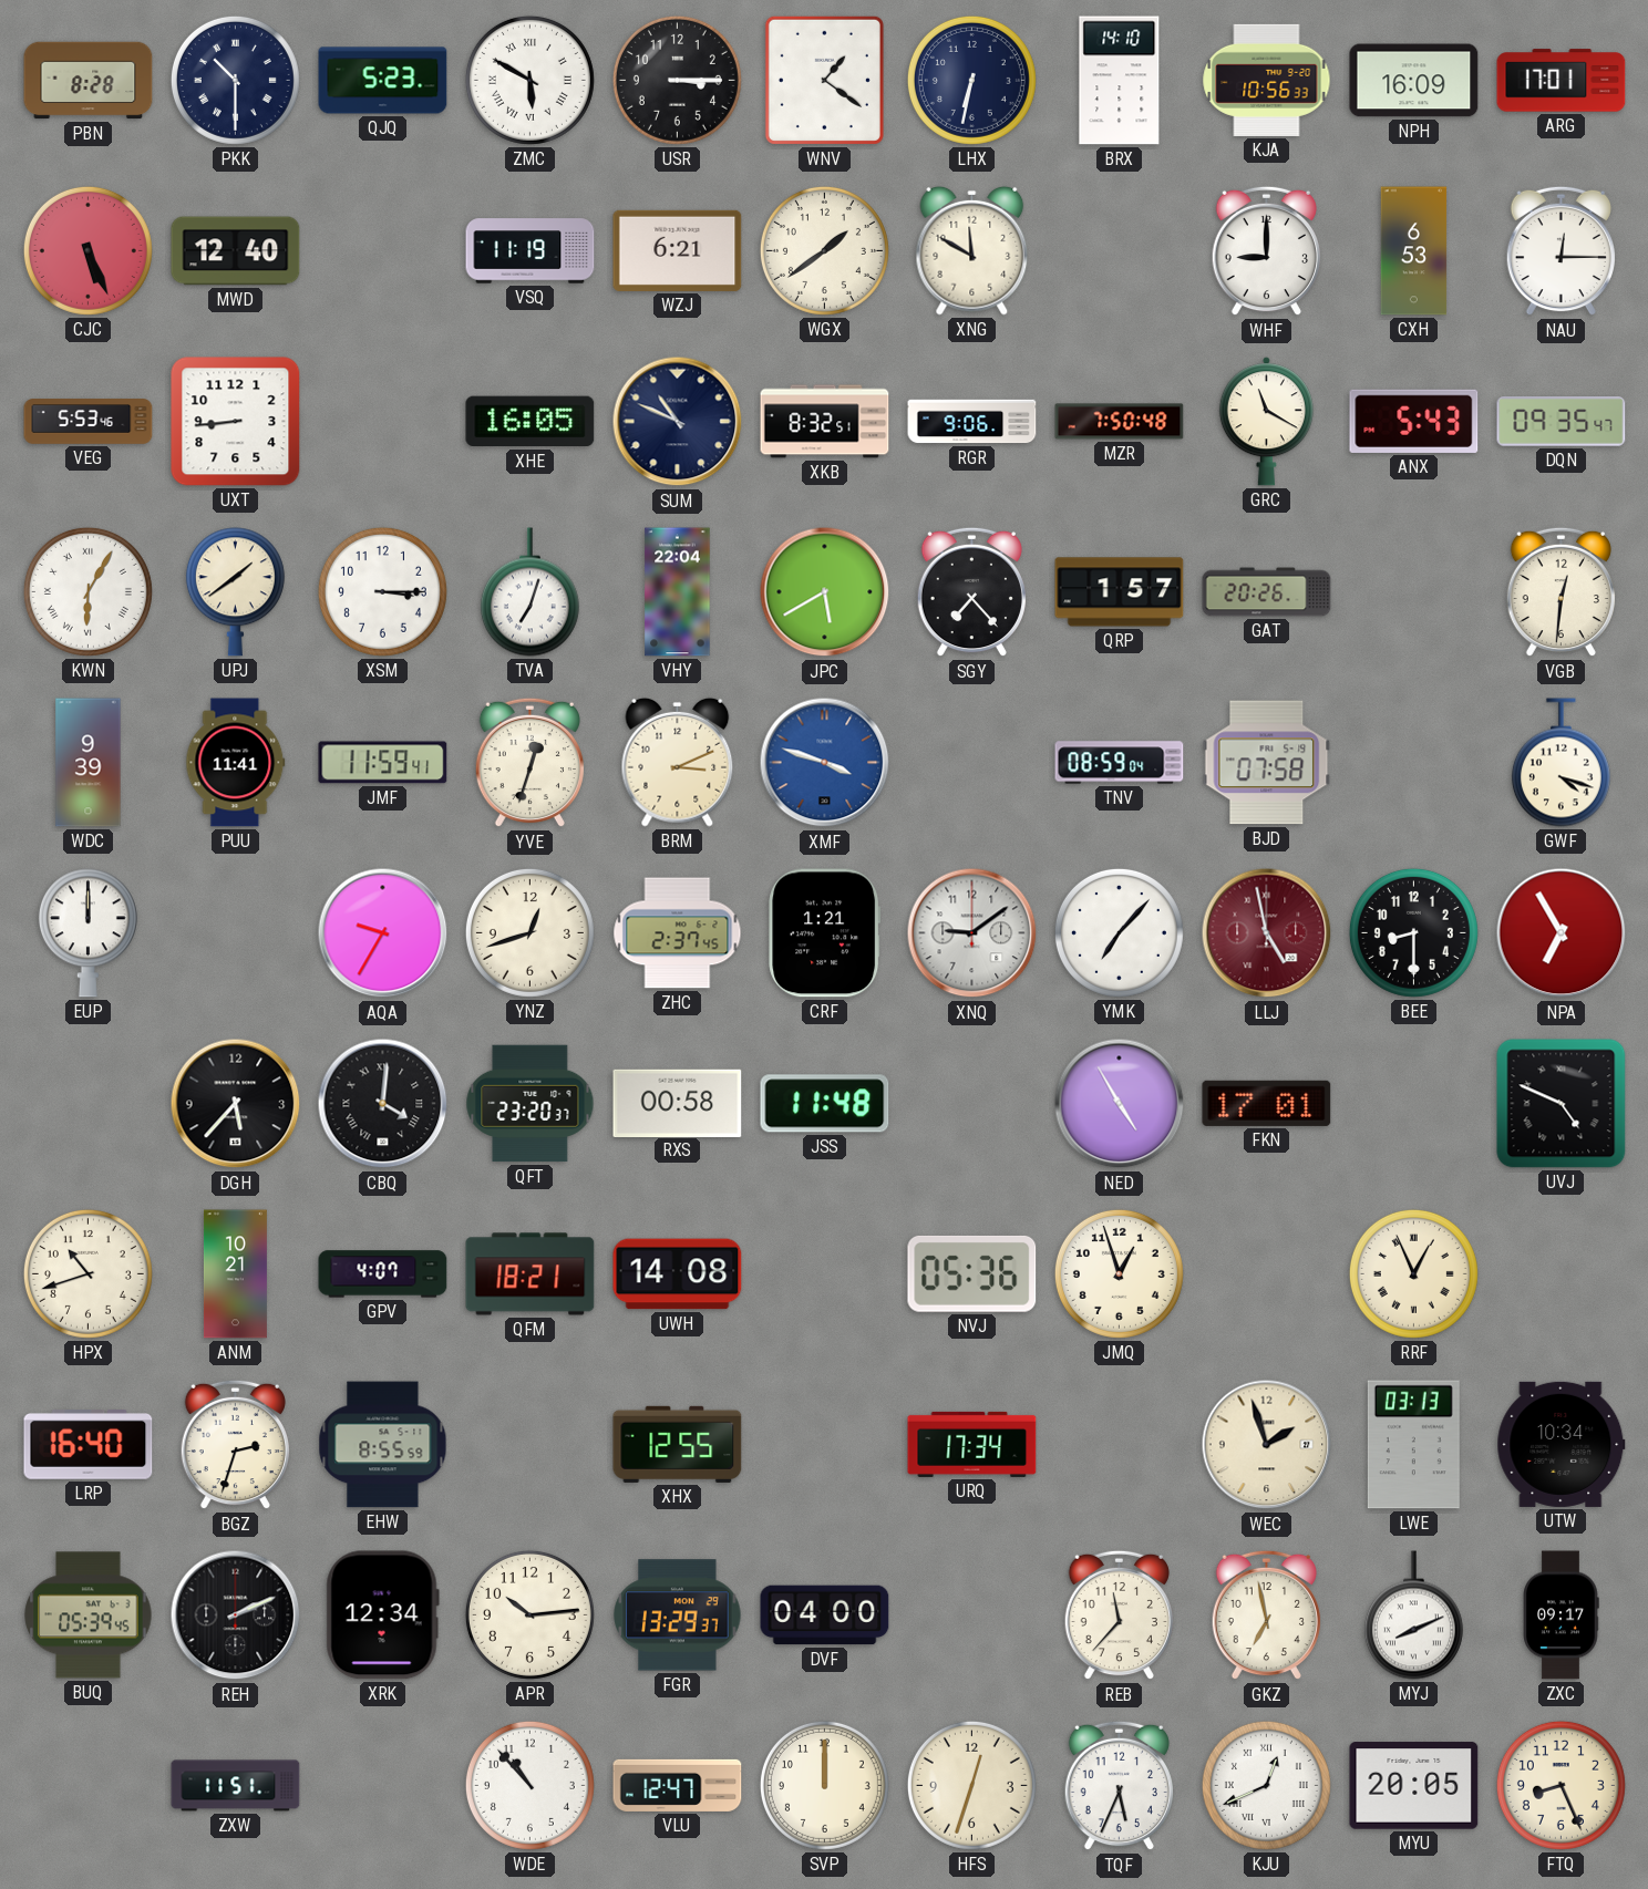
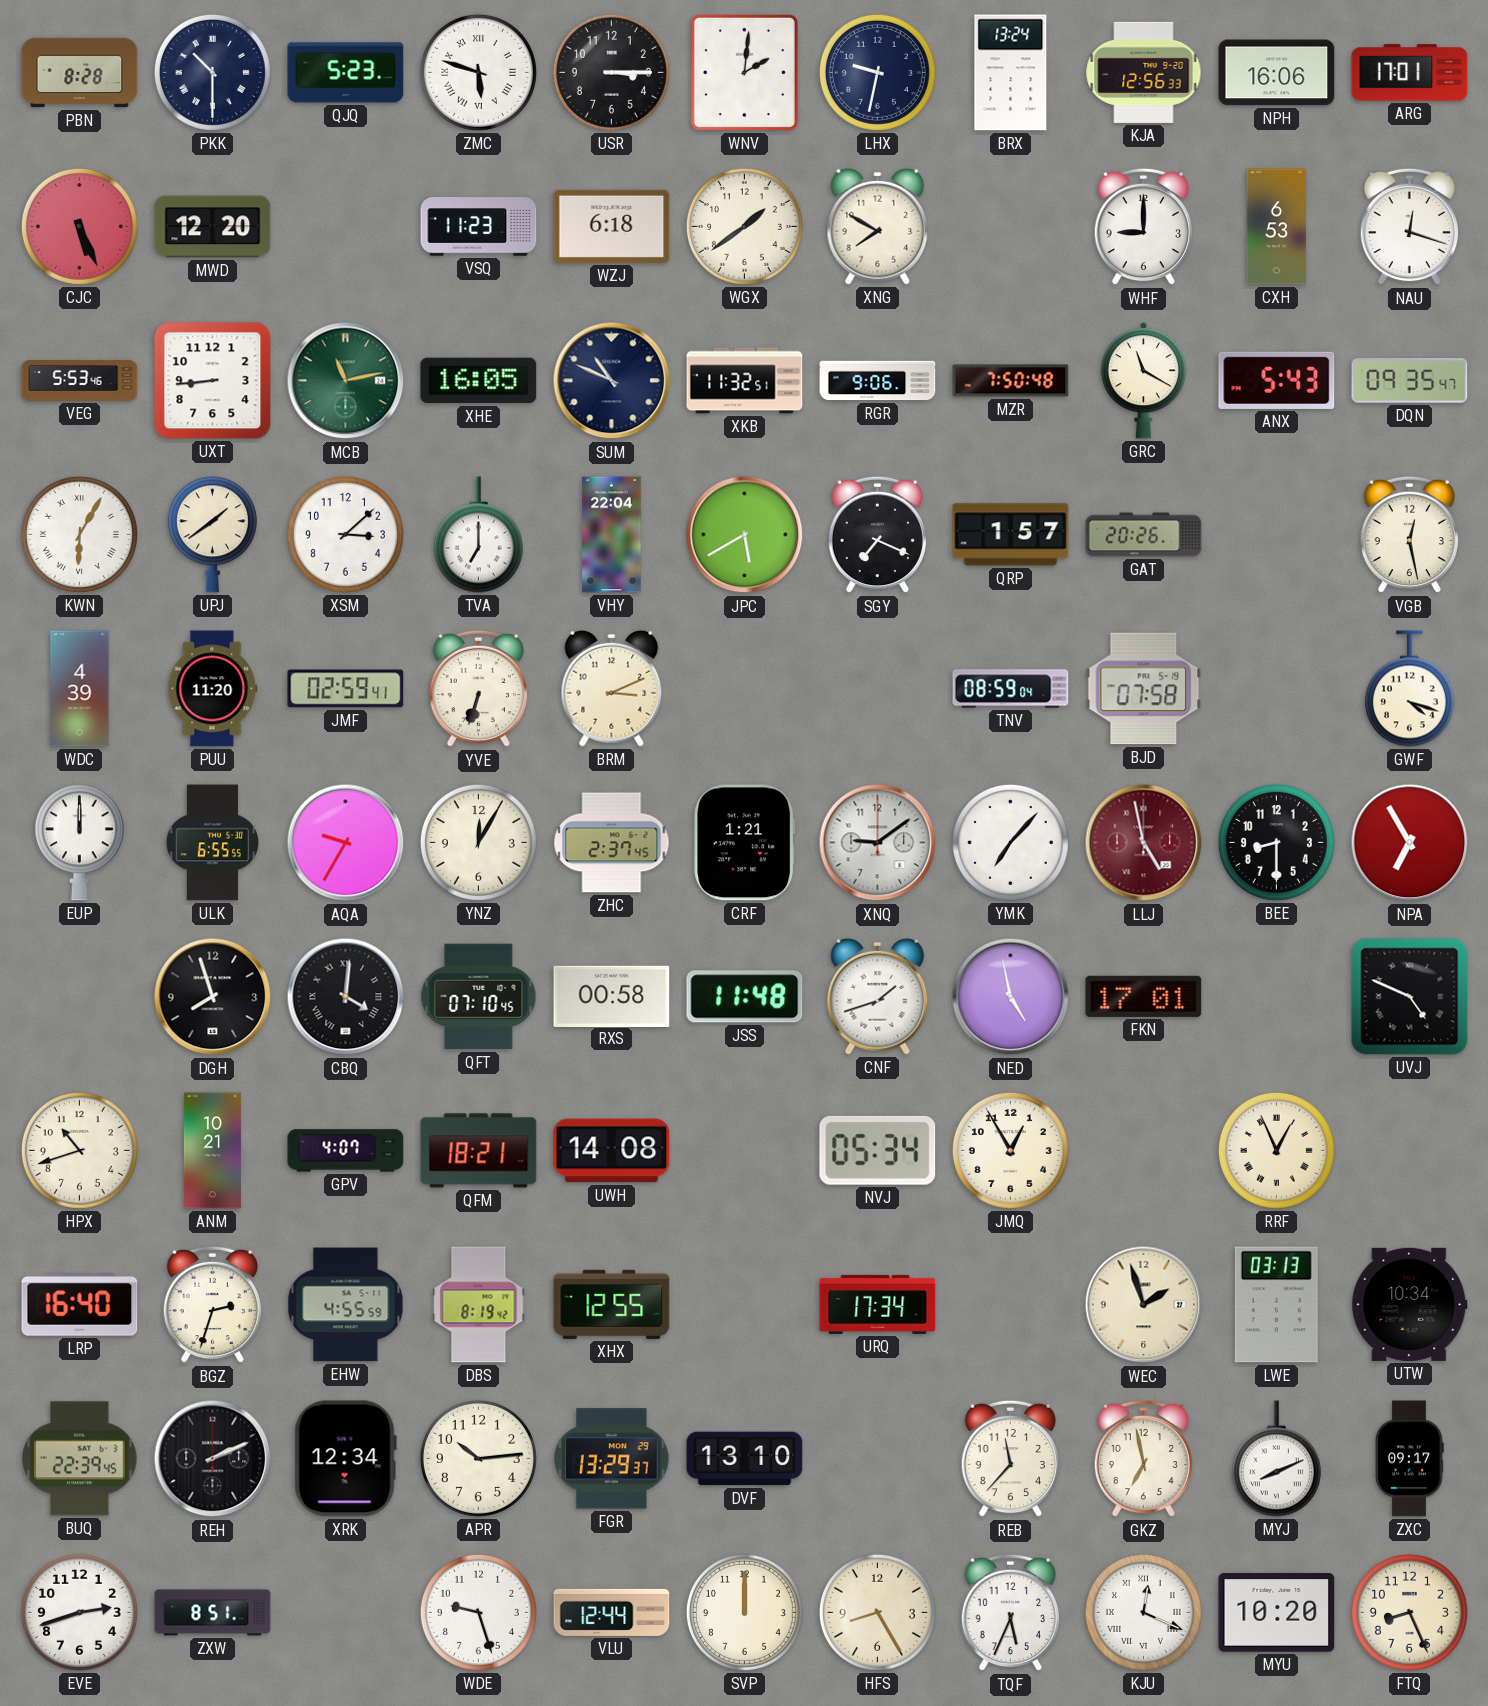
ZMC: 5:50 -> 5:48
WNV: 1:21 -> 2:01
LHX: 6:32 -> 9:32
BRX: 14:10 -> 13:24
KJA: 10:56 -> 12:56
NPH: 16:09 -> 16:06
MWD: 12:40 -> 12:20
VSQ: 11:19 -> 11:23
WZJ: 6:21 -> 6:18
XNG: 11:50 -> 7:50
NAU: 12:15 -> 12:18
MCB: none -> 11:13
XKB: 8:32 -> 11:32
XSM: 3:15 -> 3:08
TVA: 7:03 -> 7:00
SGY: 7:23 -> 7:19
VGB: 12:31 -> 12:28
WDC: 9:39 -> 4:39
PUU: 11:41 -> 11:20
JMF: 11:59 -> 02:59
YVE: 12:33 -> 6:33
XMF: 3:48 -> none
ULK: none -> 6:55
YNZ: 12:42 -> 12:05
DGH: 5:37 -> 7:57
QFT: 23:20 -> 07:10
CNF: none -> 1:42
NED: 4:55 -> 4:58
NVJ: 05:36 -> 05:34
JMQ: 12:57 -> 12:55
EHW: 8:55 -> 4:55
DBS: none -> 8:19
BUQ: 05:39 -> 22:39
DVF: 04:00 -> 13:10
EVE: none -> 2:42
ZXW: 11:51 -> 8:51
WDE: 10:53 -> 9:27
VLU: 12:47 -> 12:44
HFS: 12:33 -> 8:25
KJU: 12:41 -> 12:19
MYU: 20:05 -> 10:20
